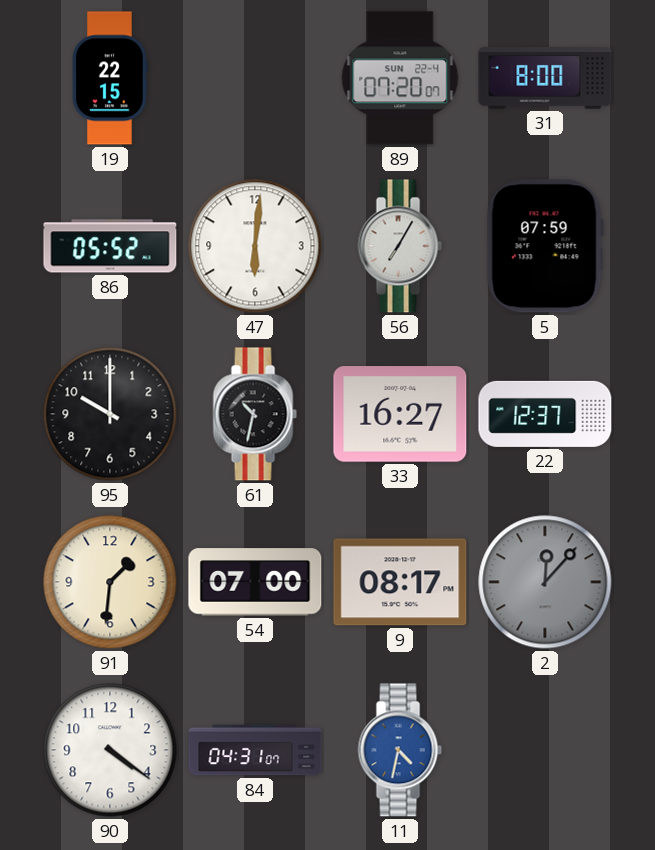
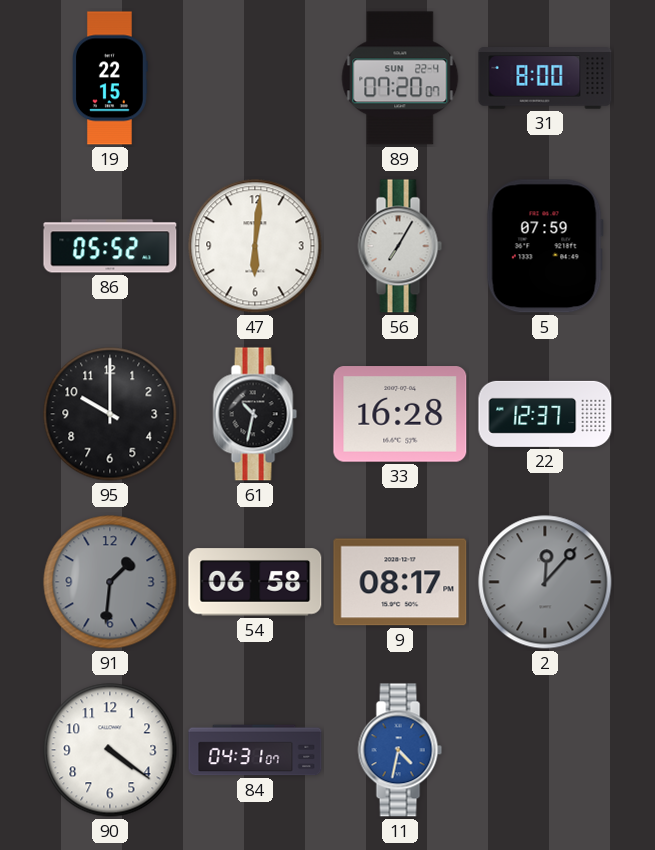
33: 16:27 -> 16:28
91 dial: cream -> grey
54: 07:00 -> 06:58
